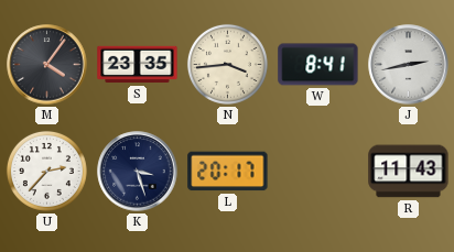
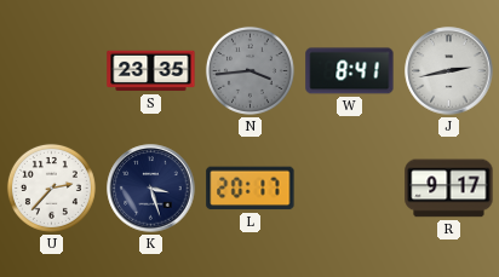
M: 4:06 -> none
N dial: cream -> grey
R: 11:43 -> 9:17
